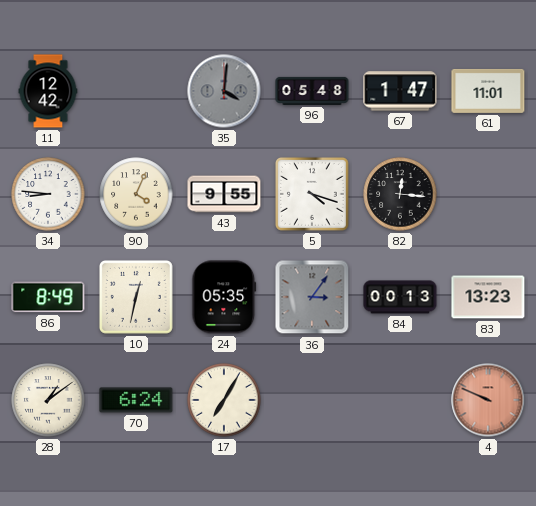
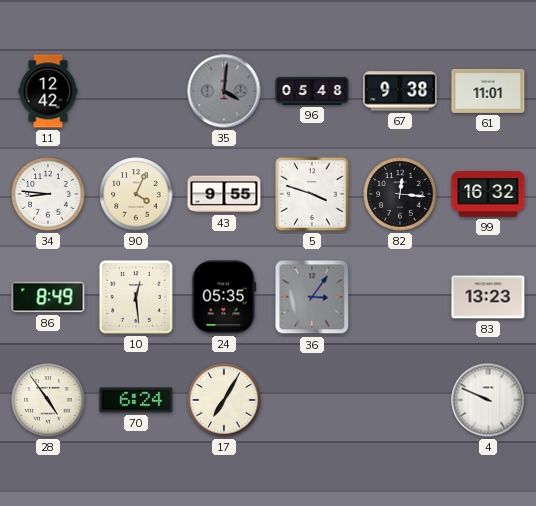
67: 1:47 -> 9:38
5: 4:18 -> 3:48
99: none -> 16:32
10: 12:32 -> 12:29
84: 00:13 -> none
28: 1:09 -> 4:54
4 dial: salmon -> white
